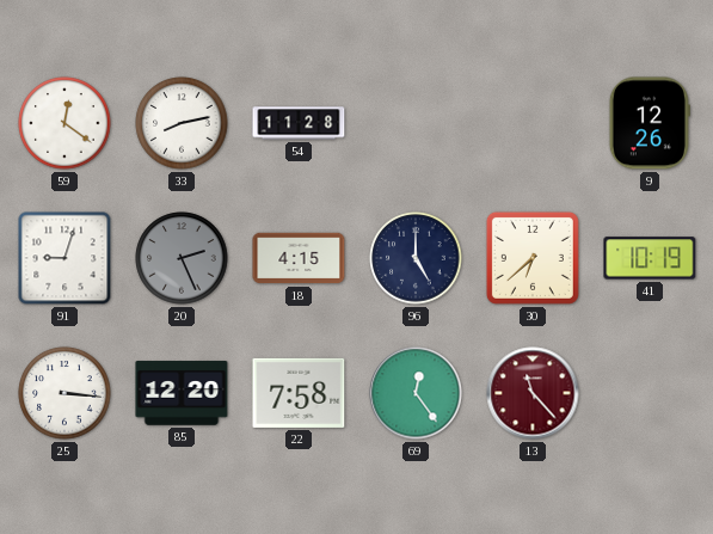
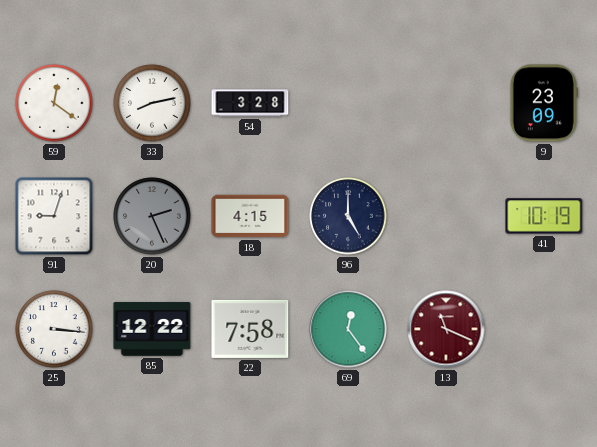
54: 11:28 -> 3:28
9: 12:26 -> 23:09
30: 6:38 -> none
85: 12:20 -> 12:22
13: 11:23 -> 11:19
